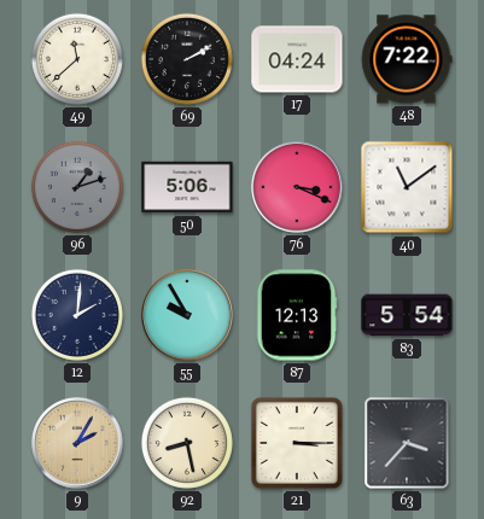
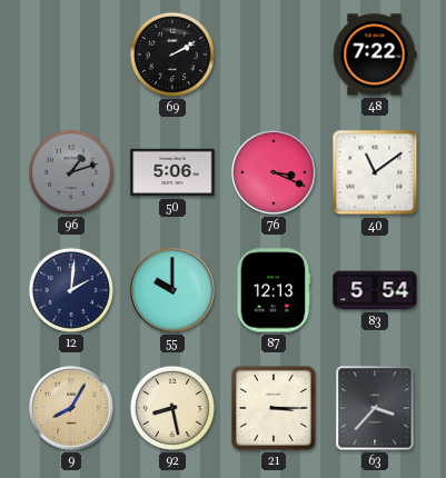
49: 11:38 -> none
17: 04:24 -> none
55: 9:55 -> 10:00
9: 2:05 -> 8:05
